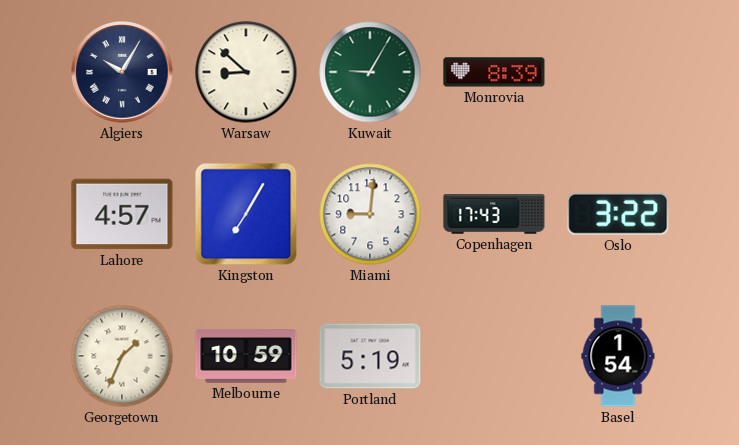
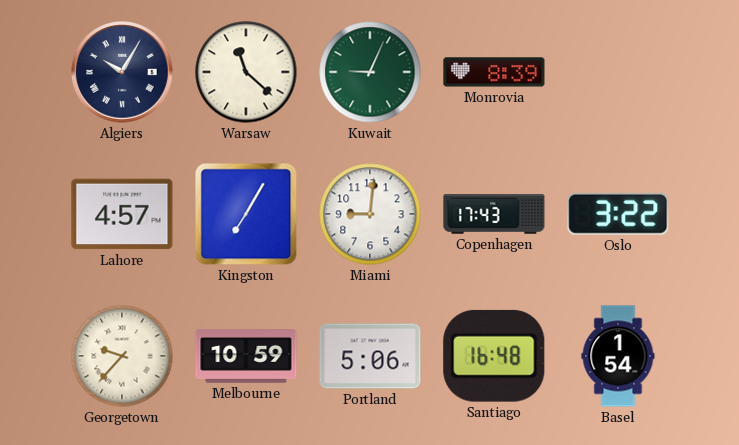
Warsaw: 8:52 -> 11:22
Kuwait: 9:05 -> 9:04
Georgetown: 1:34 -> 9:37
Portland: 5:19 -> 5:06
Santiago: none -> 16:48
